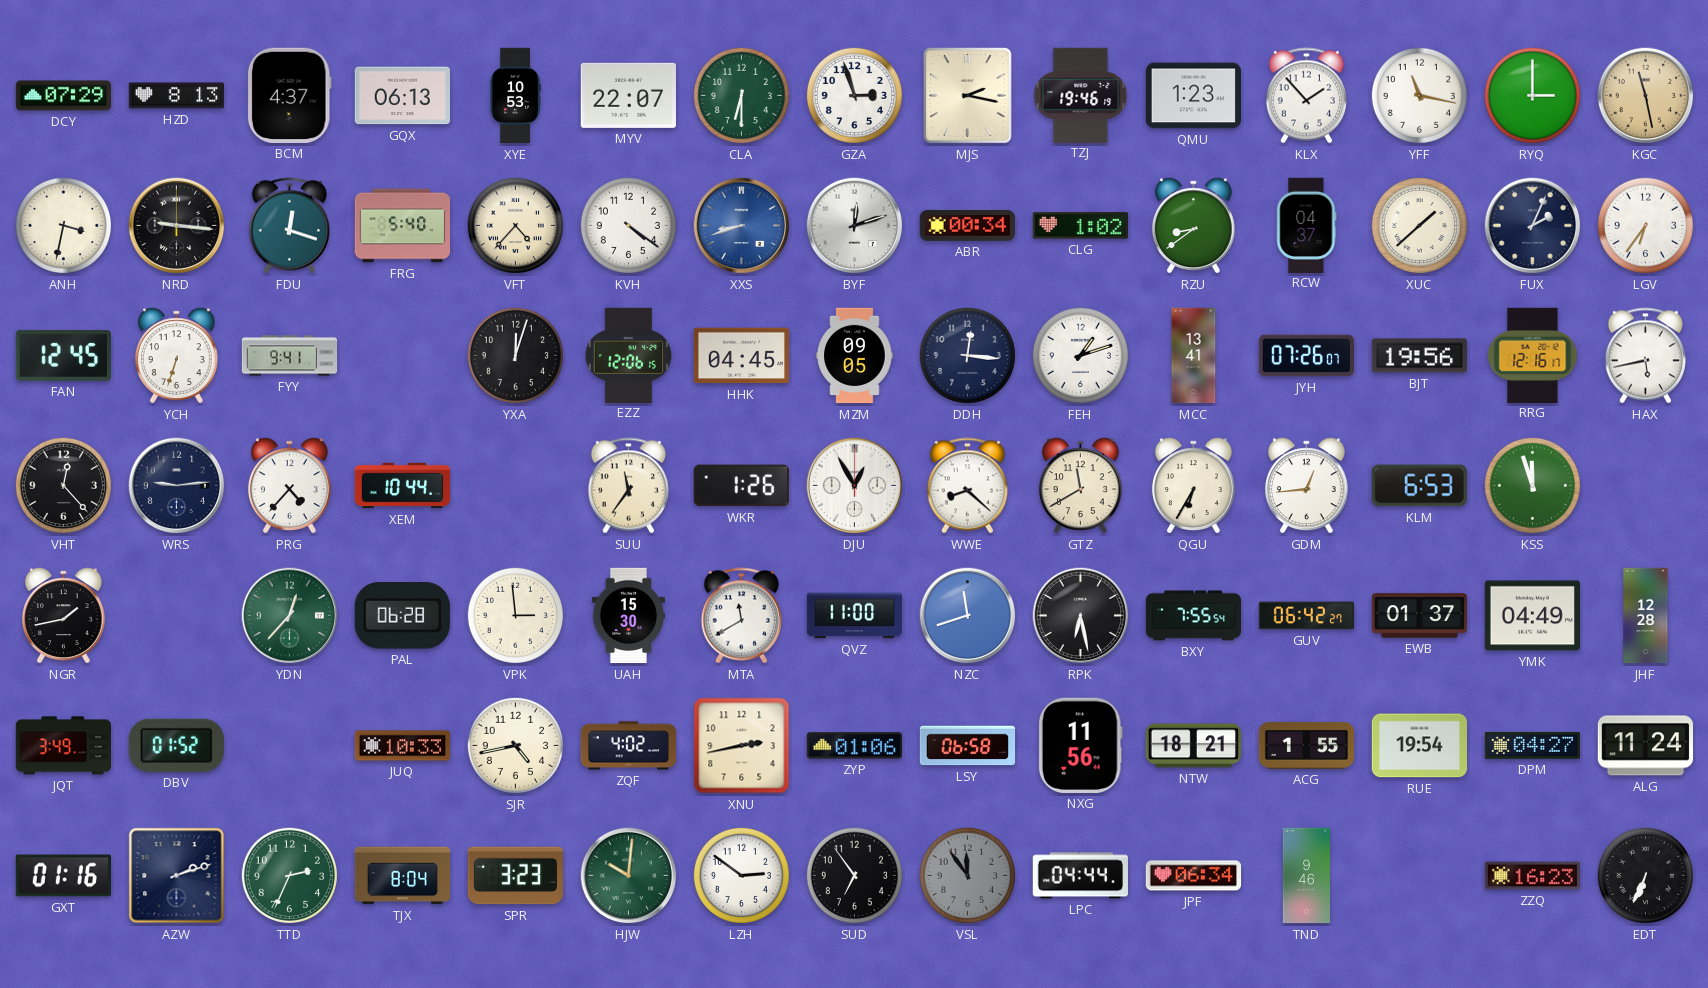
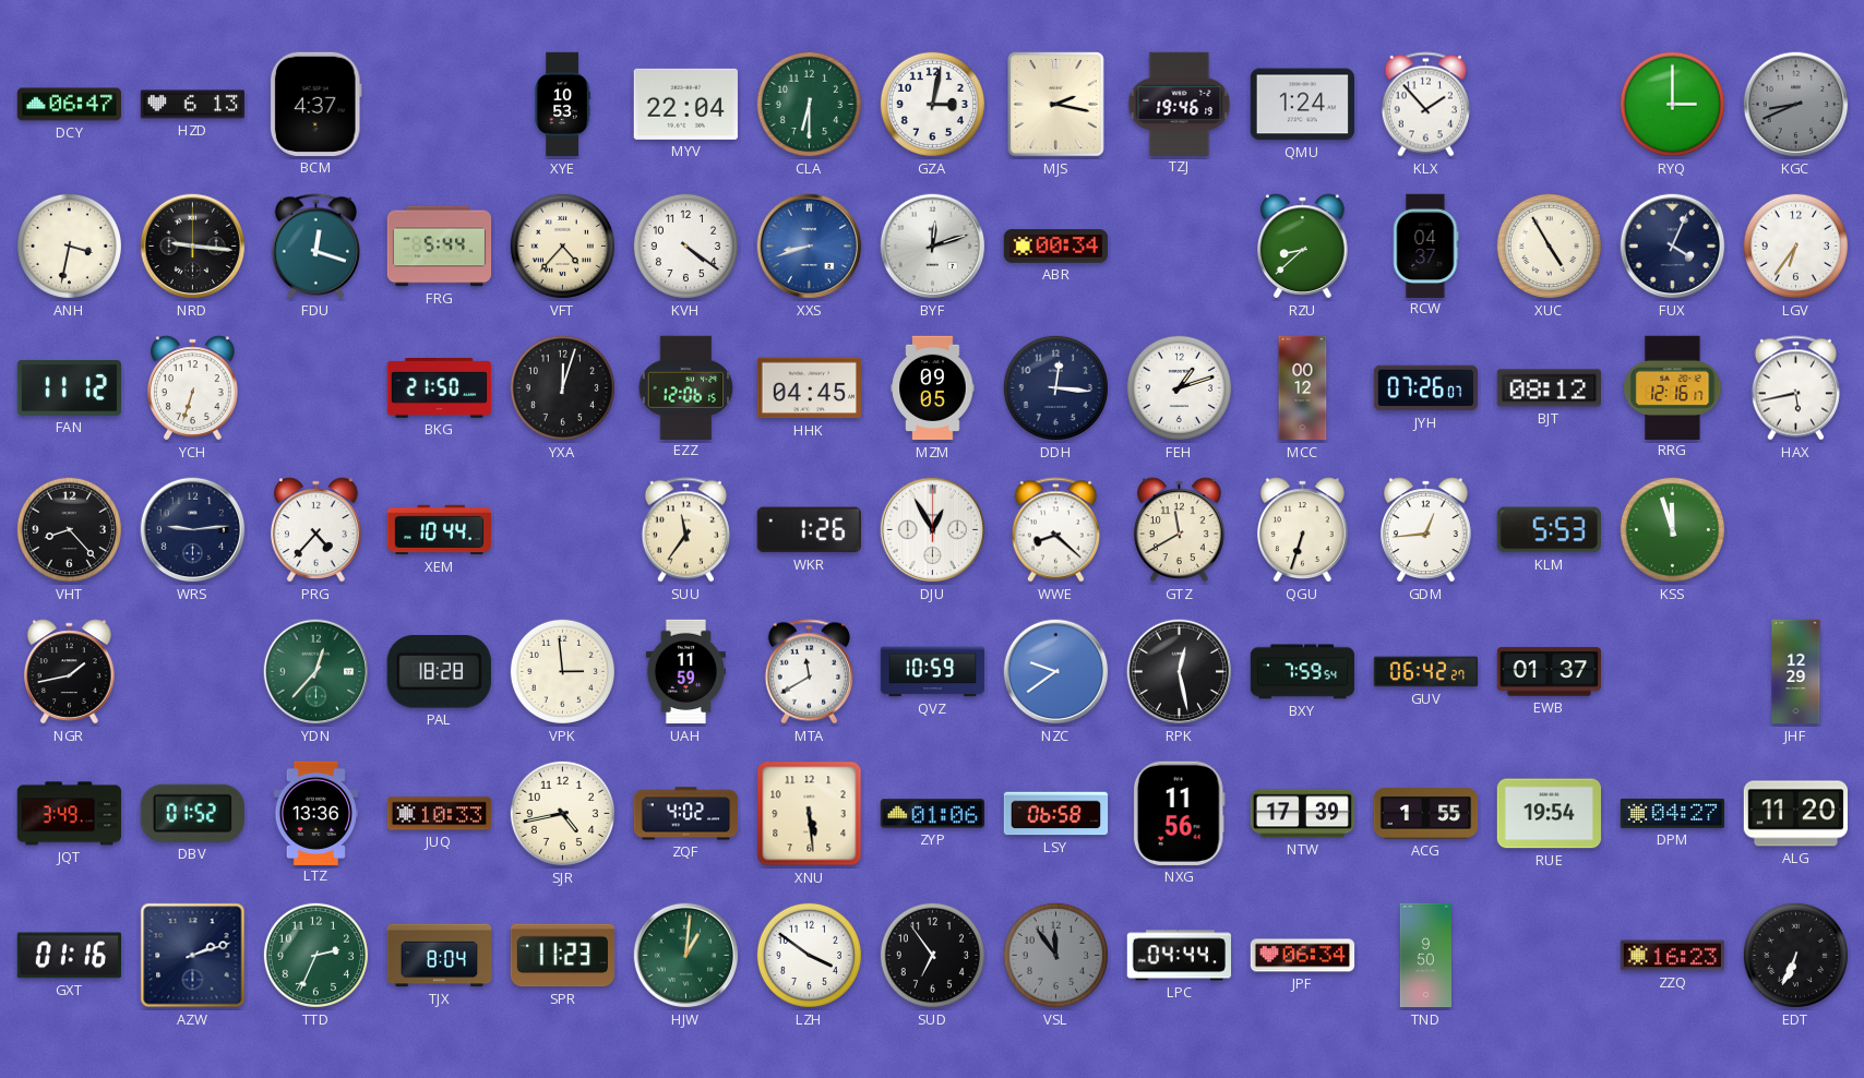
DCY: 07:29 -> 06:47
HZD: 8:13 -> 6:13
GQX: 06:13 -> none
MYV: 22:07 -> 22:04
GZA: 2:57 -> 3:02
QMU: 1:23 -> 1:24
YFF: 11:17 -> none
KGC: 11:28 -> 8:41
KGC dial: champagne -> grey
FRG: 5:40 -> 5:44
CLG: 1:02 -> none
RZU: 8:39 -> 8:38
XUC: 1:38 -> 4:55
FUX: 2:04 -> 4:04
FAN: 12:45 -> 11:12
FYY: 9:41 -> none
BKG: none -> 21:50
MCC: 13:41 -> 00:12
BJT: 19:56 -> 08:12
VHT: 12:23 -> 8:23
QGU: 6:35 -> 6:33
KLM: 6:53 -> 5:53
PAL: 06:28 -> 18:28
UAH: 15:30 -> 11:59
QVZ: 11:00 -> 10:59
NZC: 11:42 -> 9:39
RPK: 6:28 -> 12:28
BXY: 7:55 -> 7:59
YMK: 04:49 -> none
JHF: 12:28 -> 12:29
LTZ: none -> 13:36
XNU: 2:43 -> 5:29
NTW: 18:21 -> 17:39
ALG: 11:24 -> 11:20
SPR: 3:23 -> 11:23
HJW: 10:01 -> 1:01
LZH: 2:51 -> 3:51
TND: 9:46 -> 9:50
